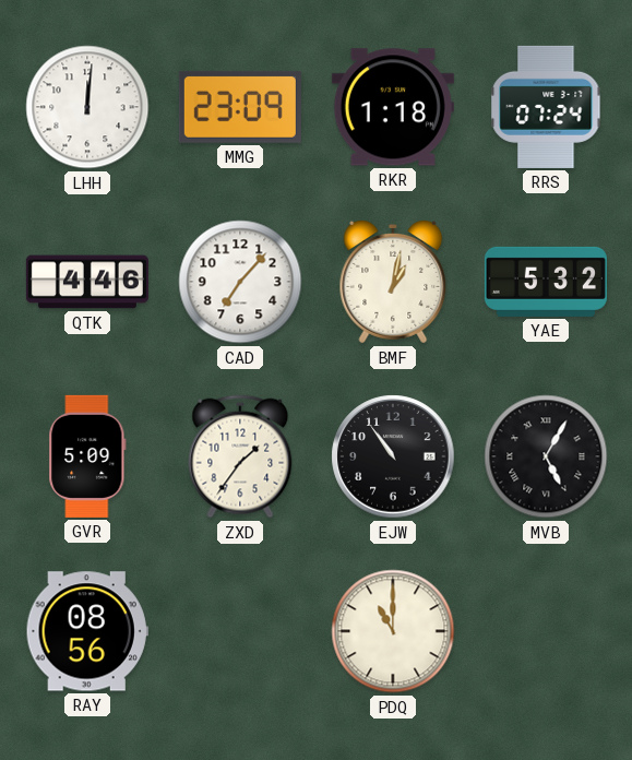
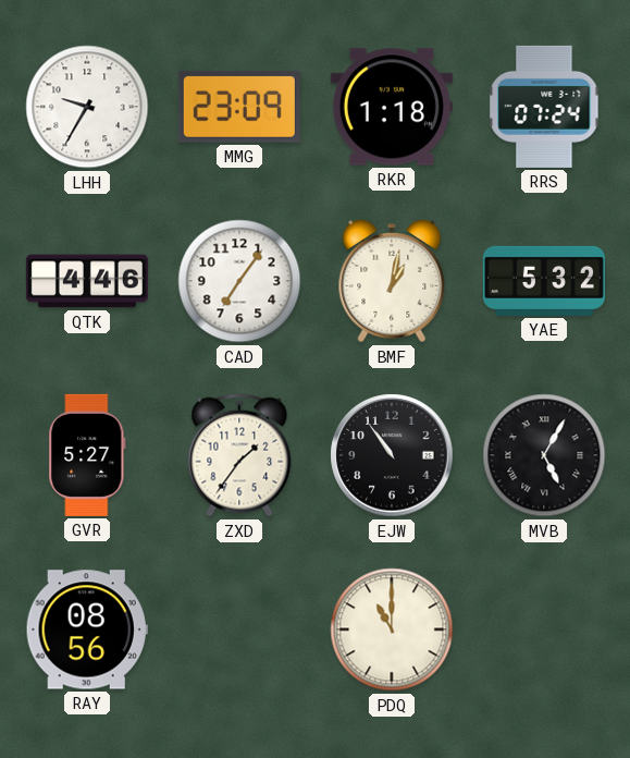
LHH: 12:01 -> 9:35
CAD: 7:07 -> 7:06
GVR: 5:09 -> 5:27
